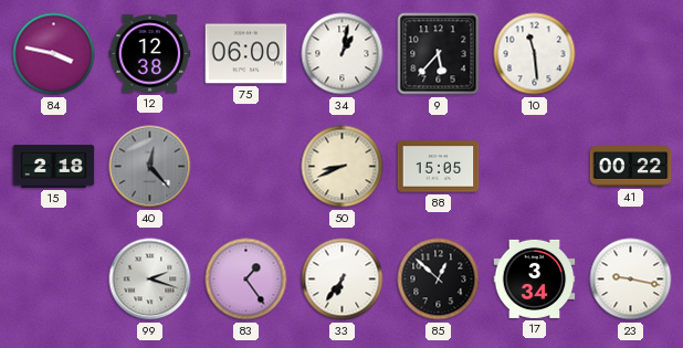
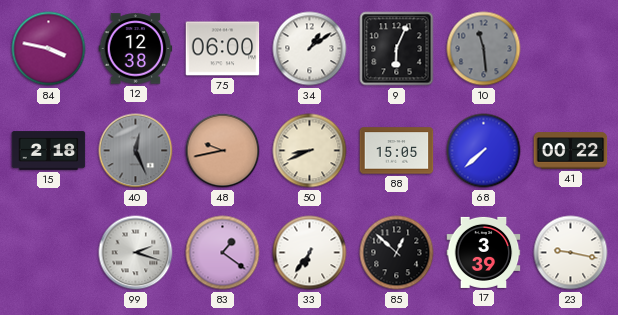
34: 1:02 -> 1:09
9: 5:37 -> 6:04
10 dial: white -> grey
40: 12:23 -> 12:26
48: none -> 9:43
68: none -> 7:38
83: 1:24 -> 1:21
17: 3:34 -> 3:39
